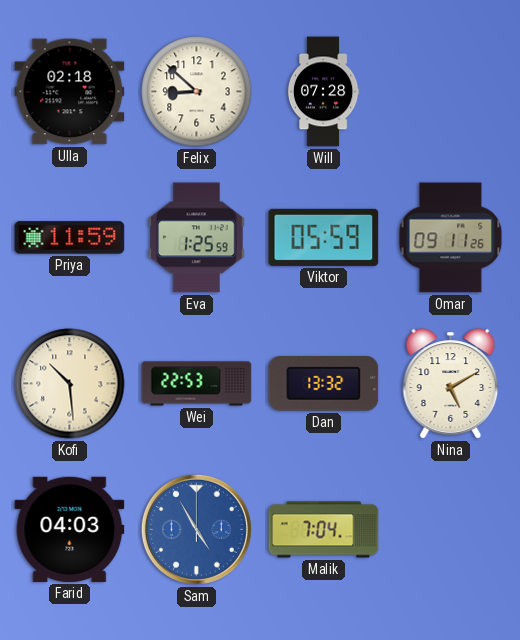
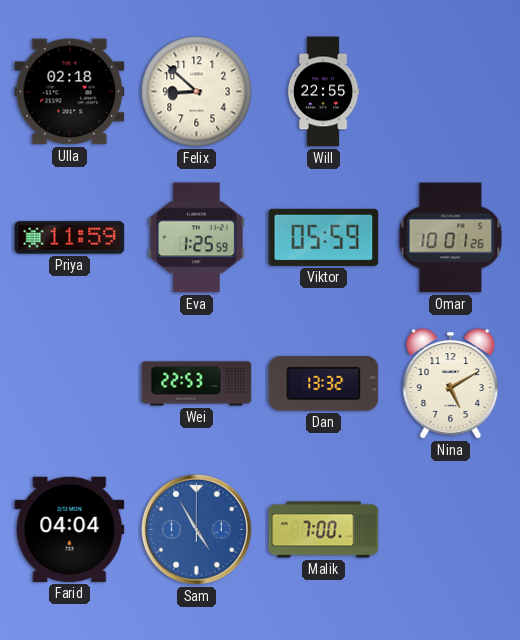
Will: 07:28 -> 22:55
Omar: 09:11 -> 10:01
Kofi: 10:29 -> none
Farid: 04:03 -> 04:04
Malik: 7:04 -> 7:00
